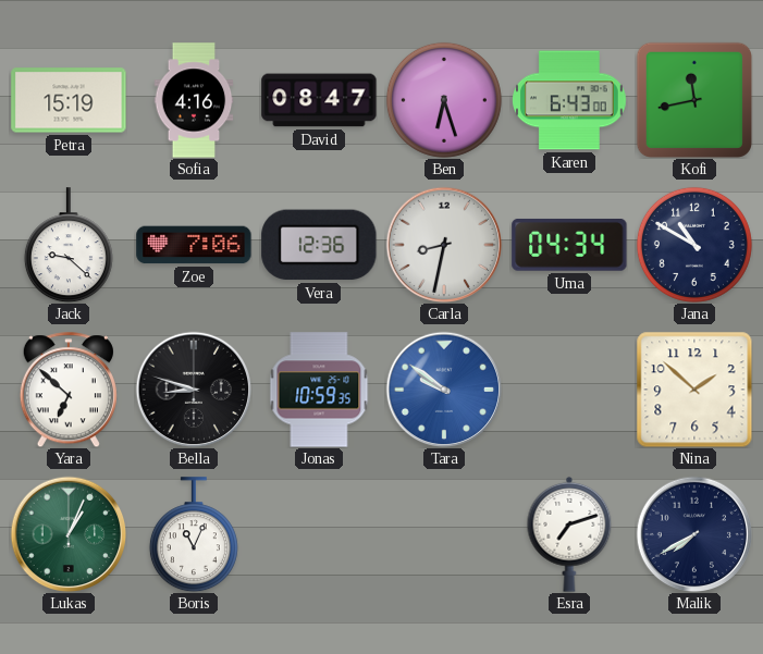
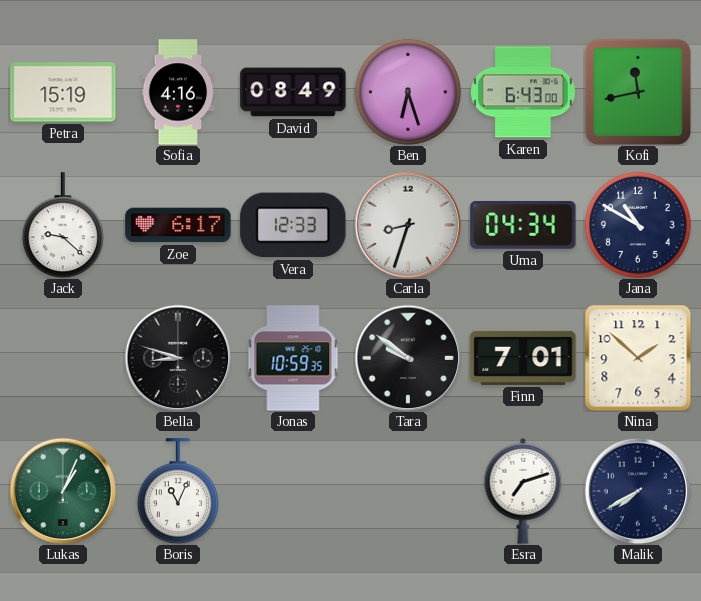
David: 08:47 -> 08:49
Zoe: 7:06 -> 6:17
Vera: 12:36 -> 12:33
Carla: 8:32 -> 8:33
Yara: 6:52 -> none
Tara dial: blue -> black
Finn: none -> 7:01
